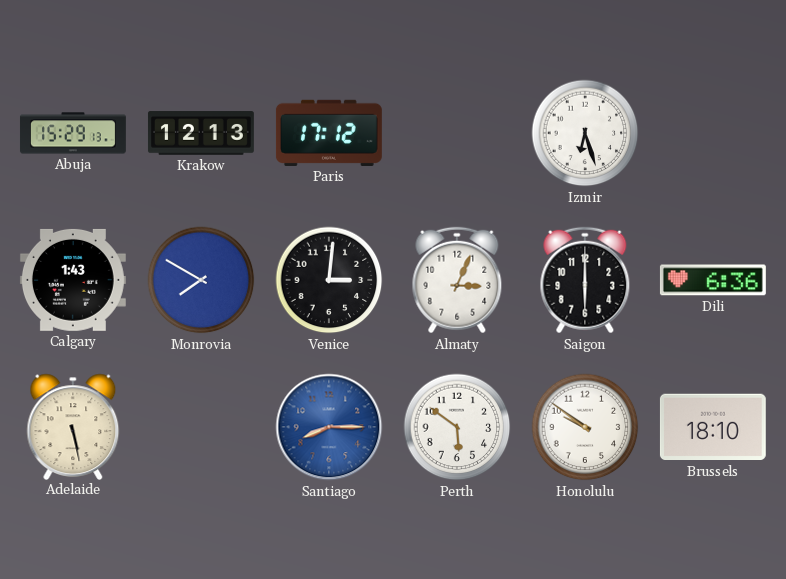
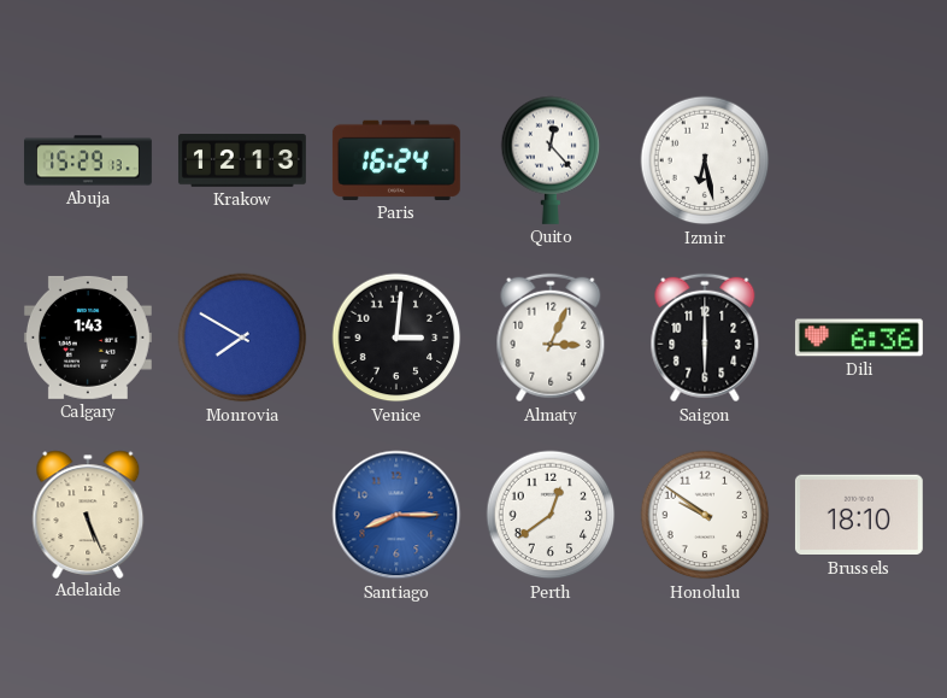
Paris: 17:12 -> 16:24
Quito: none -> 12:23
Izmir: 6:27 -> 6:28
Adelaide: 5:28 -> 5:26
Perth: 5:51 -> 12:39
